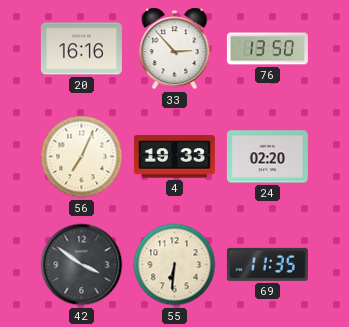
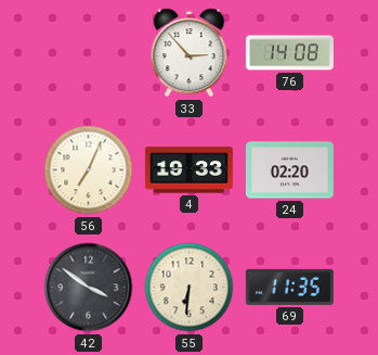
20: 16:16 -> none
76: 13:50 -> 14:08
